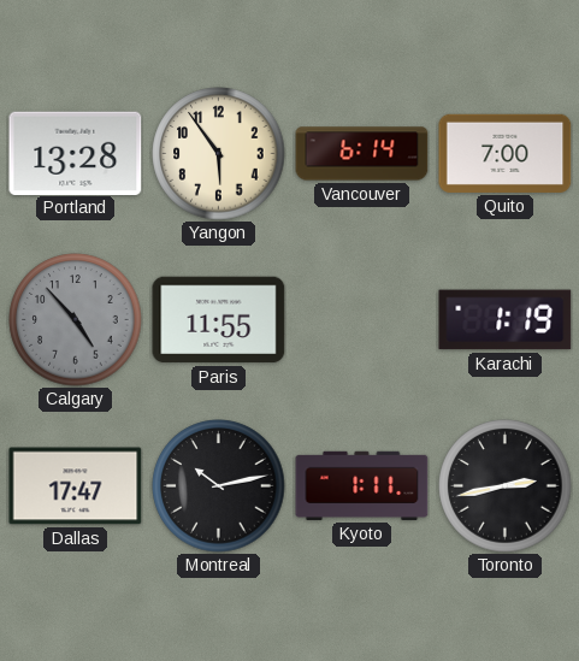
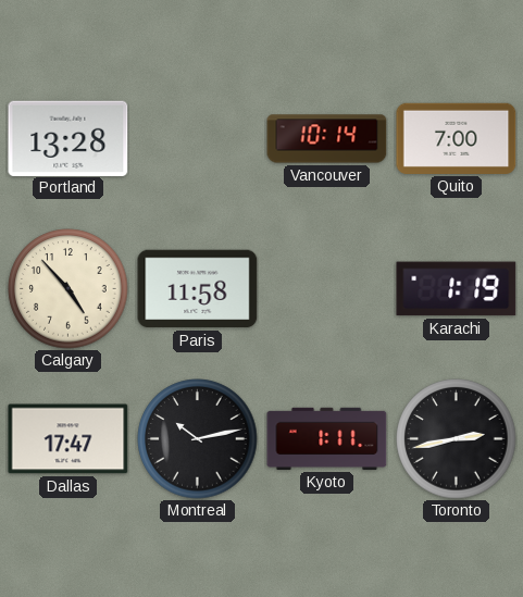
Yangon: 5:54 -> none
Vancouver: 6:14 -> 10:14
Calgary dial: grey -> cream
Paris: 11:55 -> 11:58
